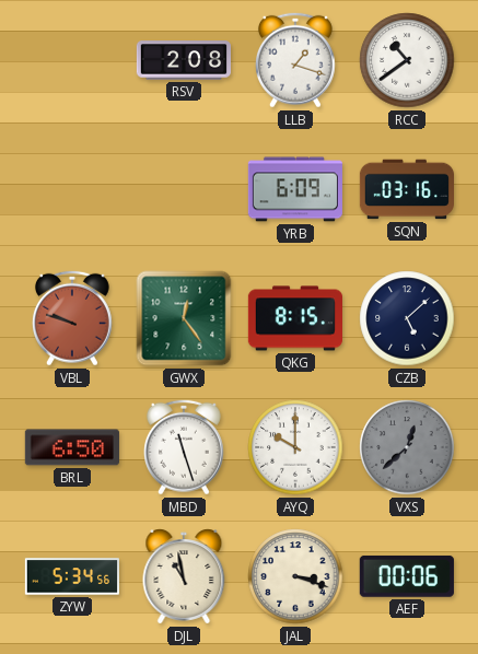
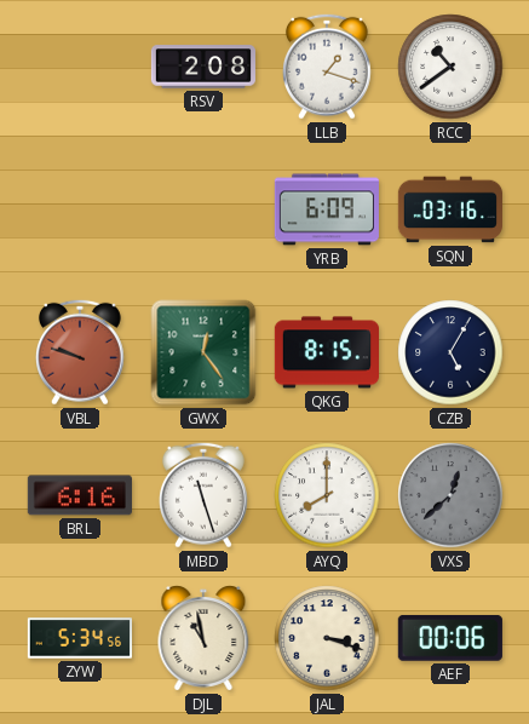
CZB: 5:08 -> 5:05
BRL: 6:50 -> 6:16
AYQ: 10:00 -> 8:00
